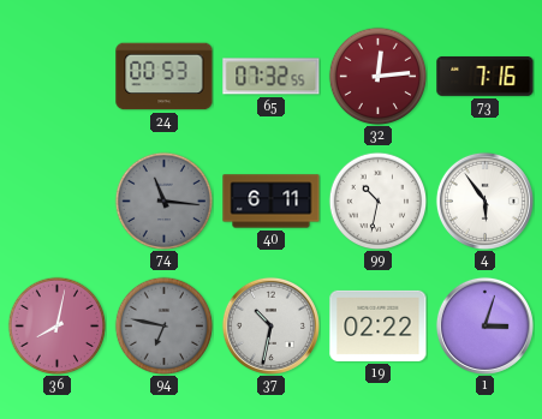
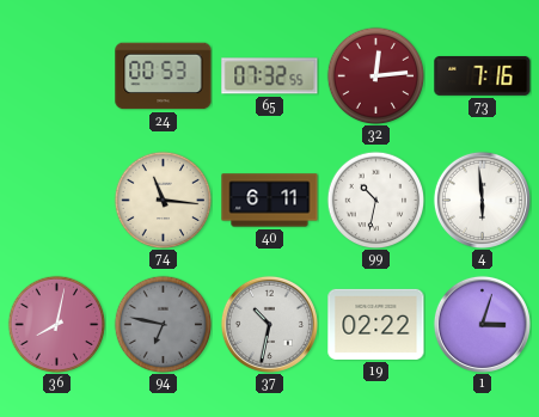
74 dial: grey -> cream
4: 5:54 -> 5:59
